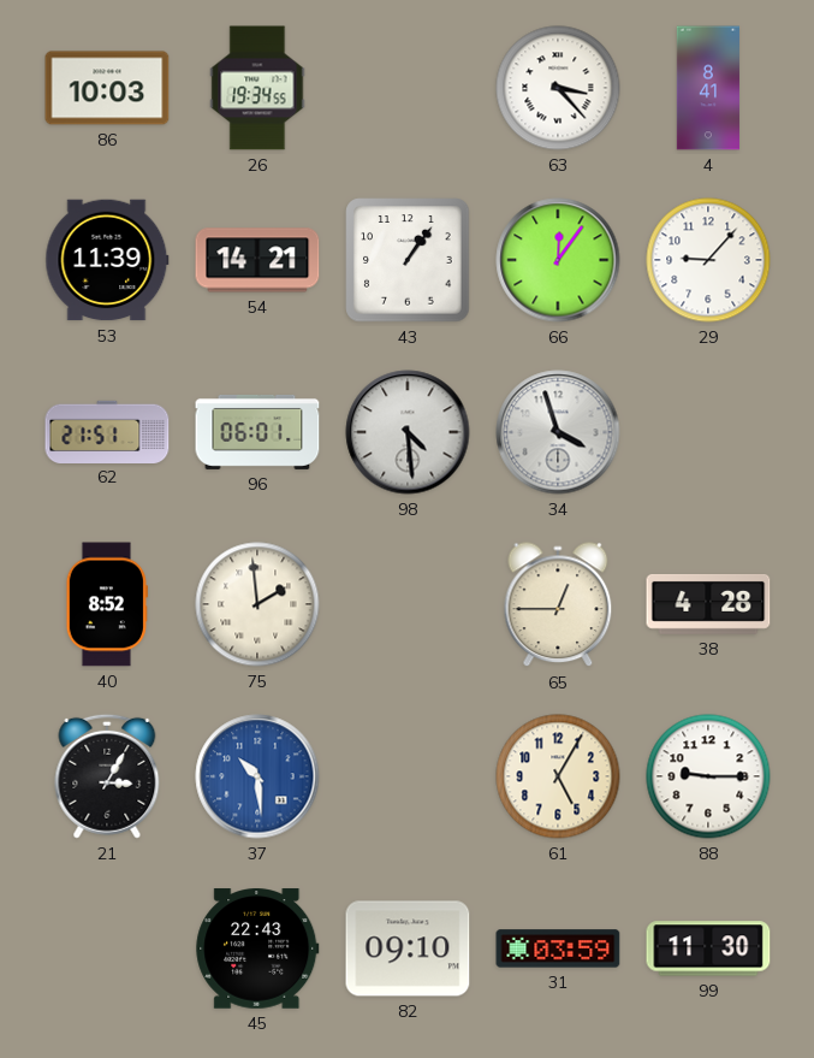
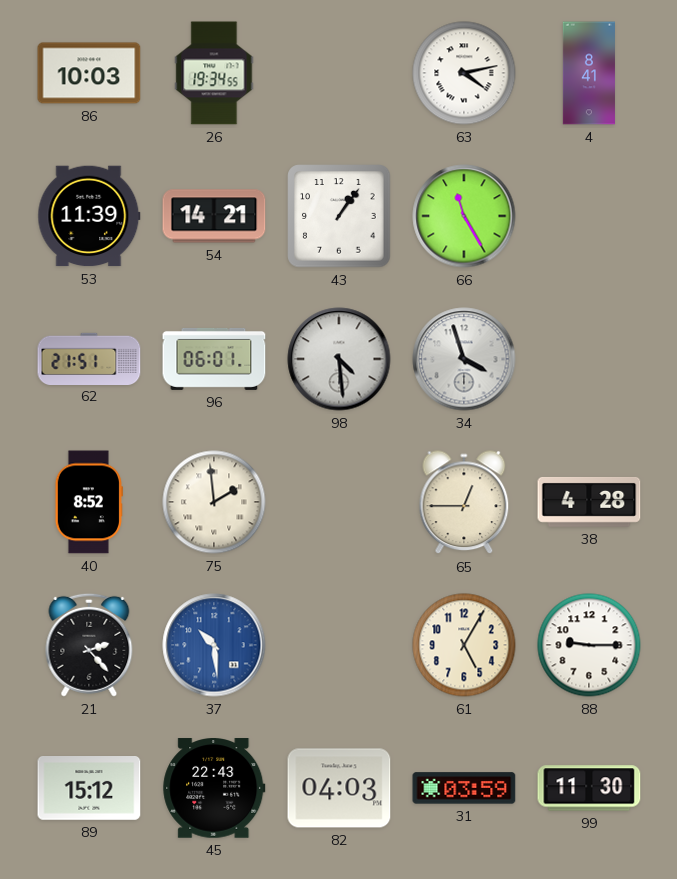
63: 3:23 -> 4:13
66: 12:06 -> 11:25
29: 9:07 -> none
21: 3:05 -> 2:23
89: none -> 15:12
82: 09:10 -> 04:03
